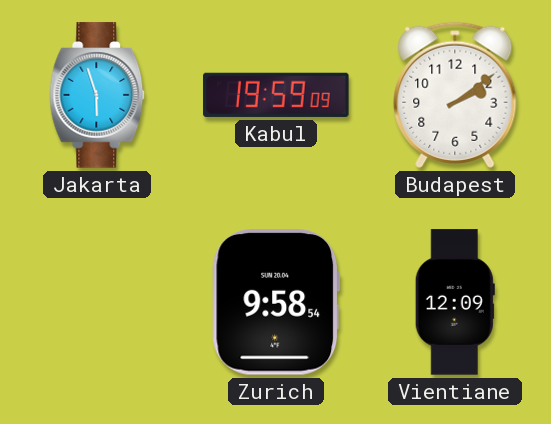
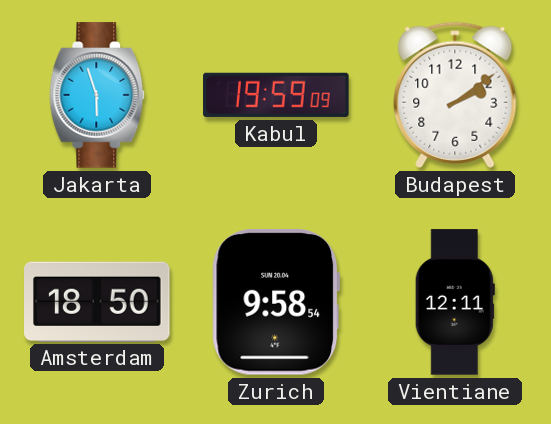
Amsterdam: none -> 18:50
Vientiane: 12:09 -> 12:11
